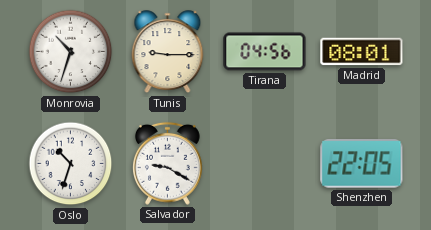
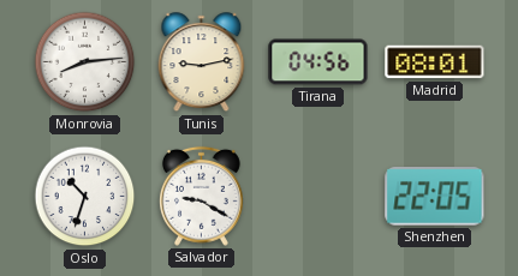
Monrovia: 10:33 -> 8:14
Tunis: 9:15 -> 9:13
